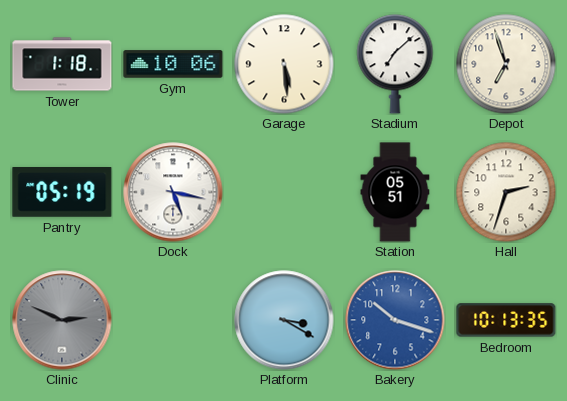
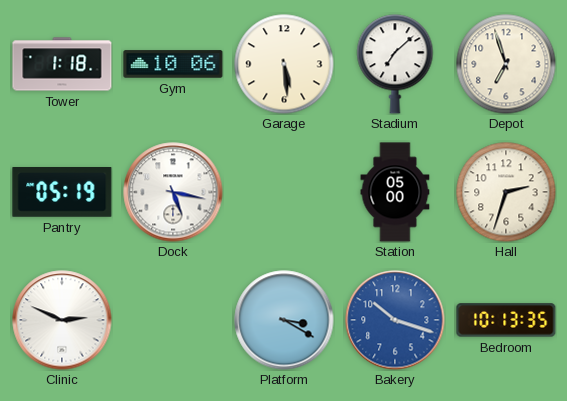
Station: 05:51 -> 05:00
Clinic dial: grey -> white
